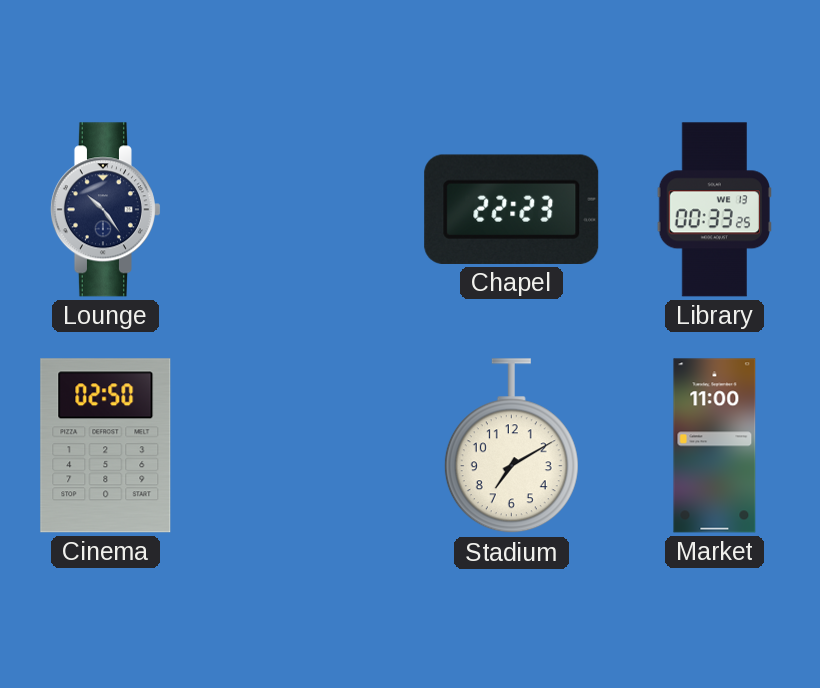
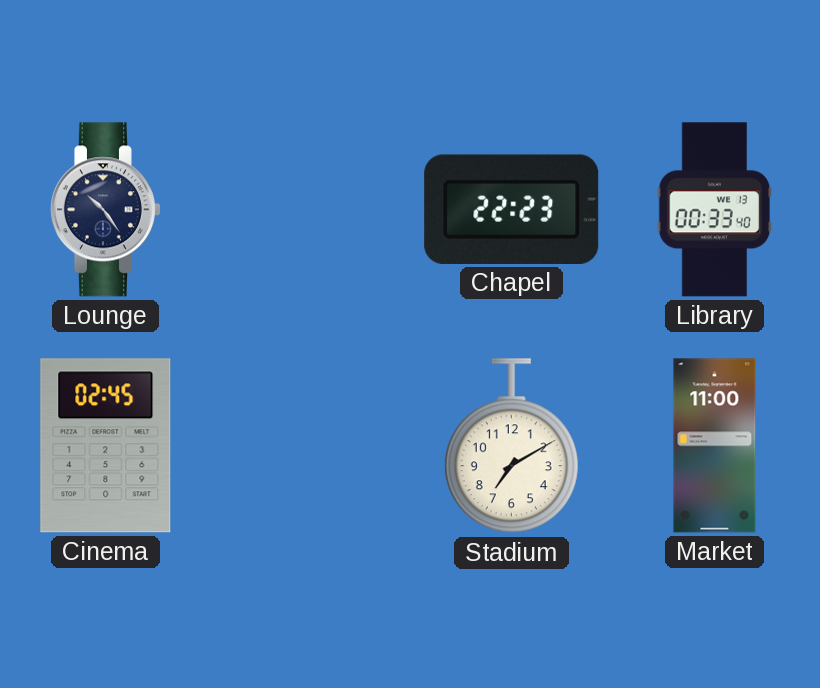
Library: 00:33:25 -> 00:33:40
Cinema: 02:50 -> 02:45
